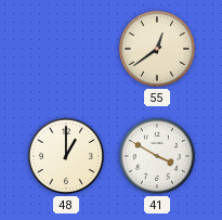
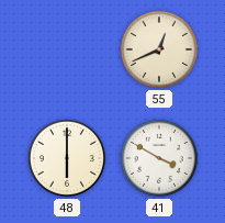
55: 12:39 -> 12:41
48: 1:00 -> 6:00
